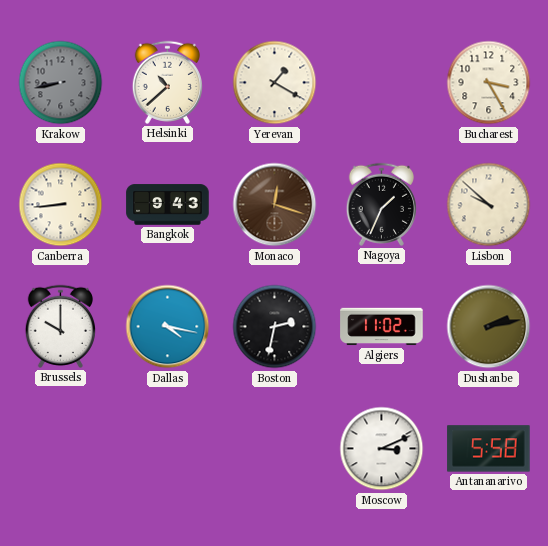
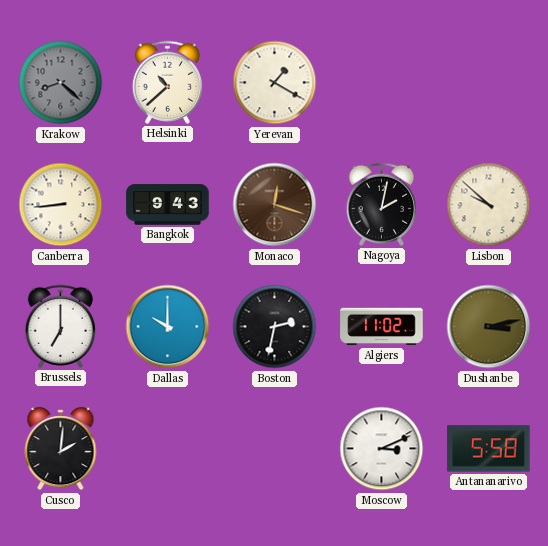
Krakow: 8:43 -> 8:22
Bucharest: 3:25 -> none
Nagoya: 1:34 -> 2:02
Brussels: 10:00 -> 7:00
Dallas: 4:17 -> 10:00
Dushanbe: 2:13 -> 3:13
Cusco: none -> 2:01
